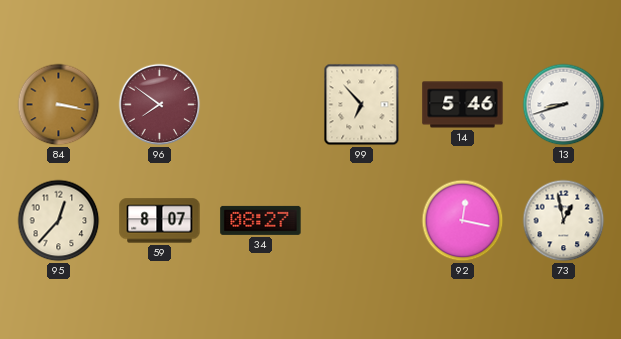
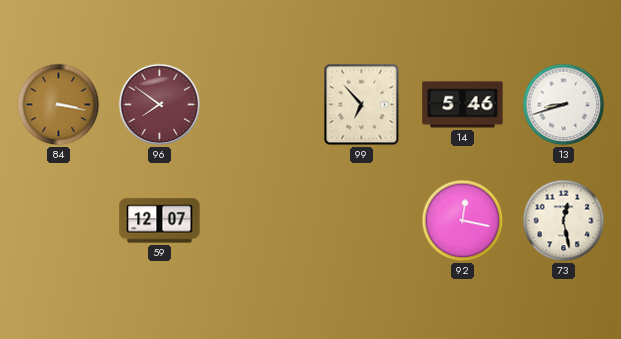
95: 12:37 -> none
59: 8:07 -> 12:07
34: 08:27 -> none
73: 12:58 -> 12:28
